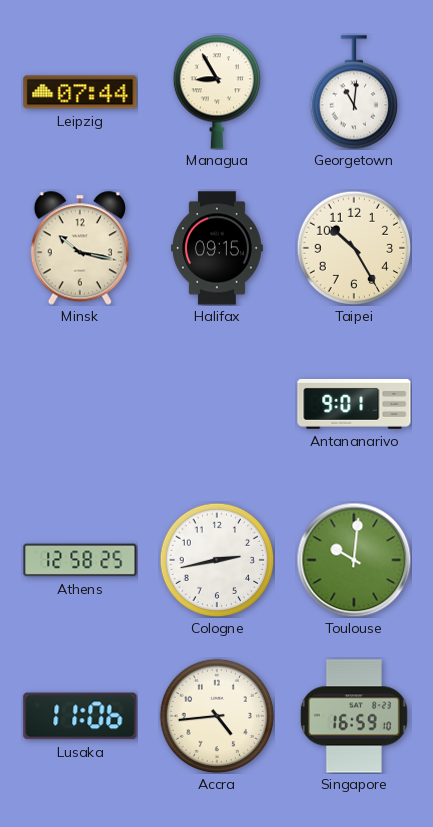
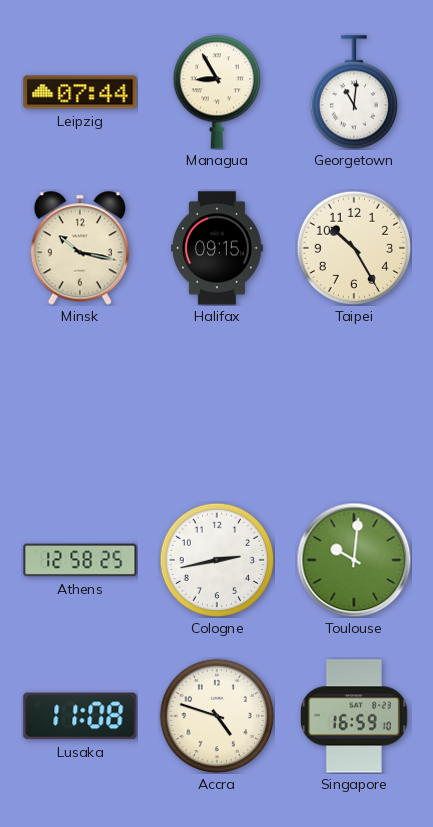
Antananarivo: 9:01 -> none
Lusaka: 11:06 -> 11:08
Accra: 4:44 -> 4:48
